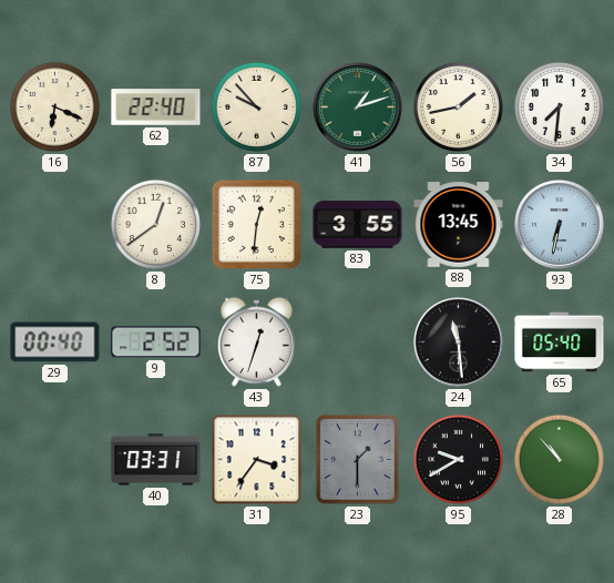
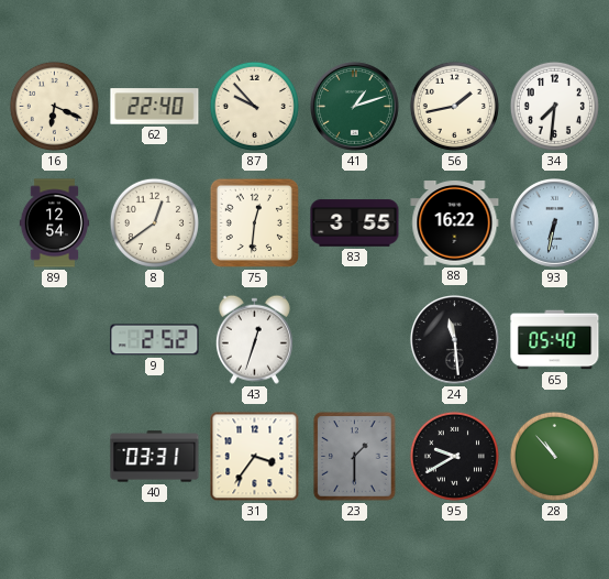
89: none -> 12:54
88: 13:45 -> 16:22
29: 00:40 -> none
